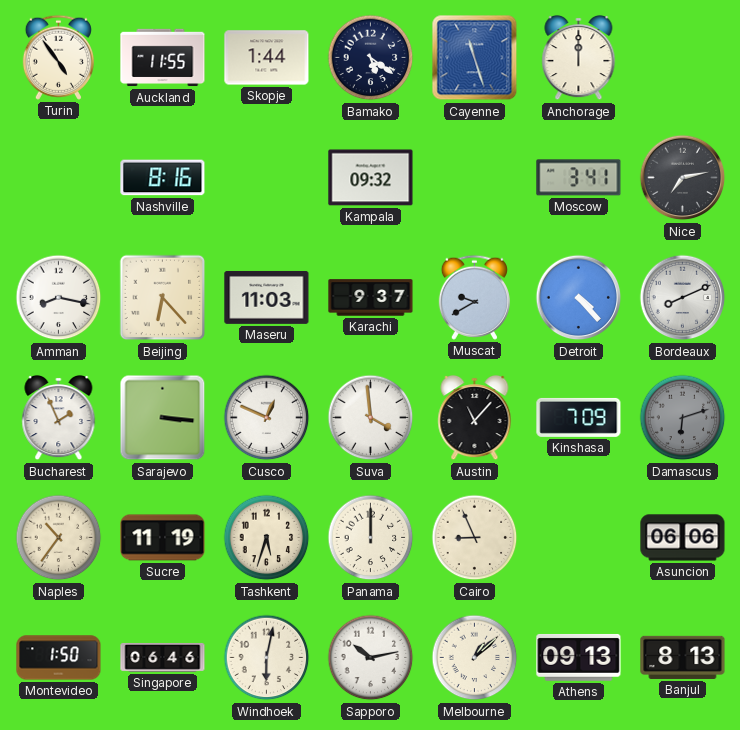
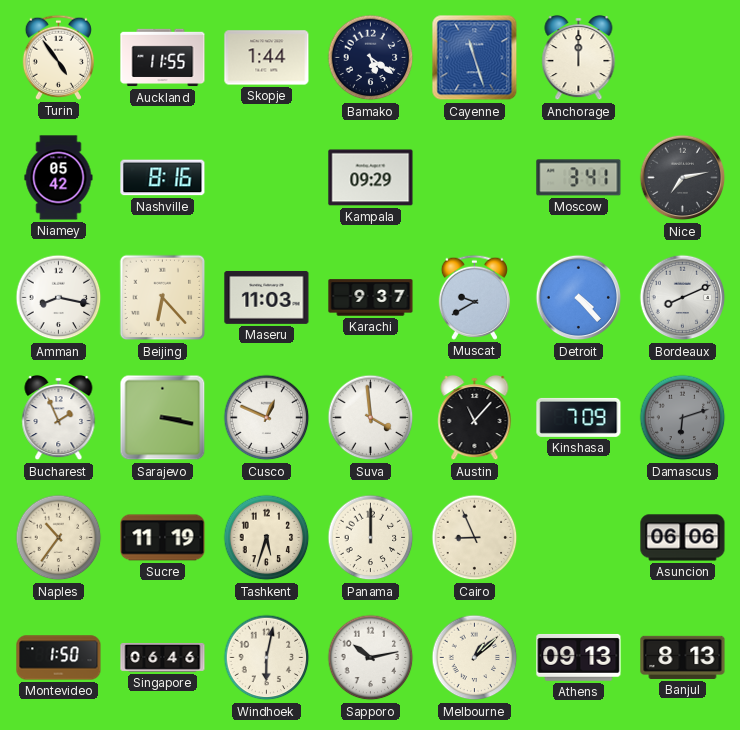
Niamey: none -> 05:42
Kampala: 09:32 -> 09:29
Sarajevo: 3:16 -> 3:17
